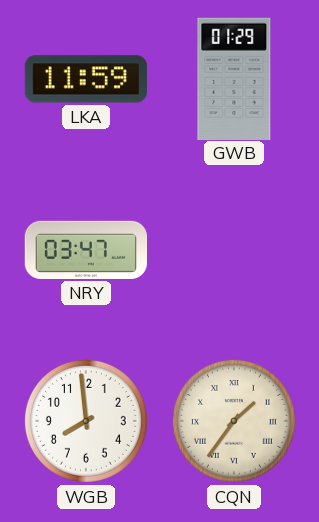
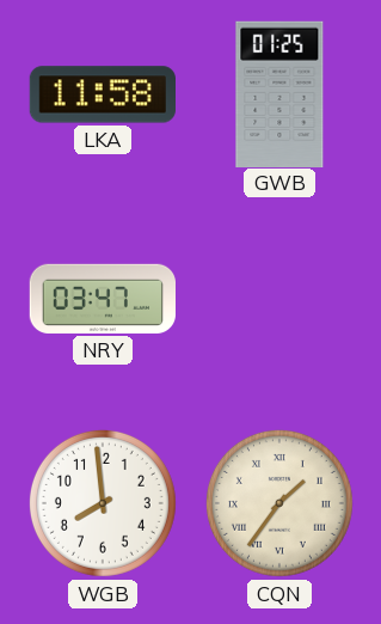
LKA: 11:59 -> 11:58
GWB: 01:29 -> 01:25
